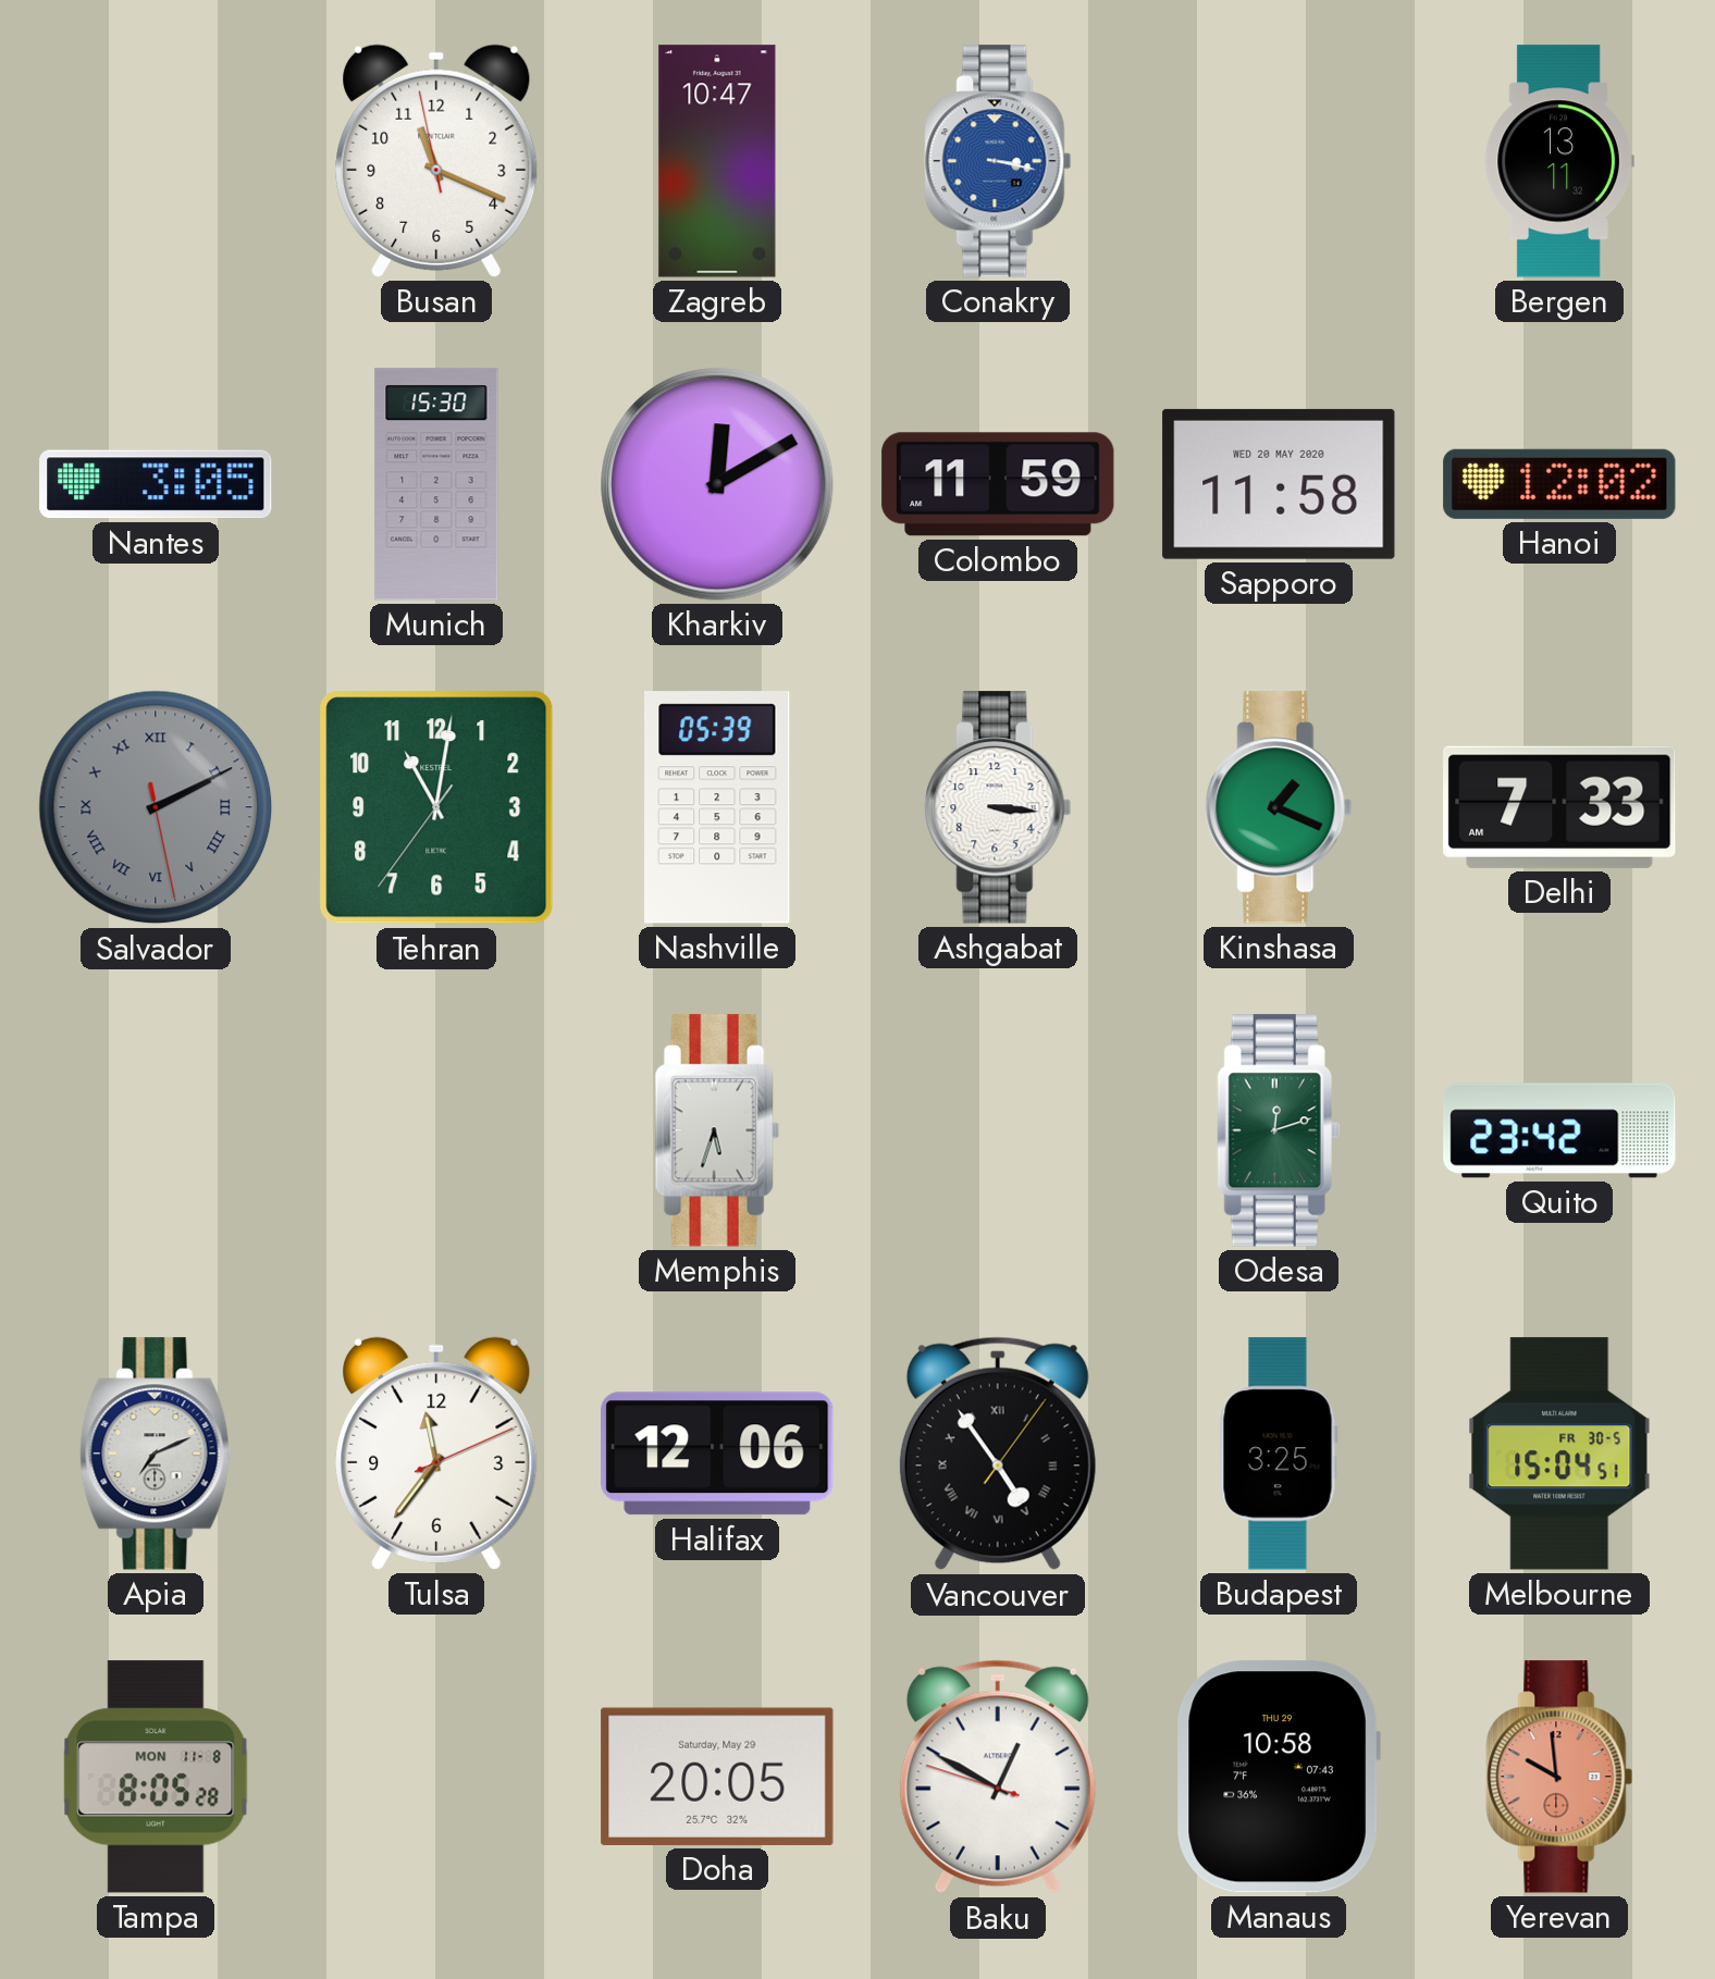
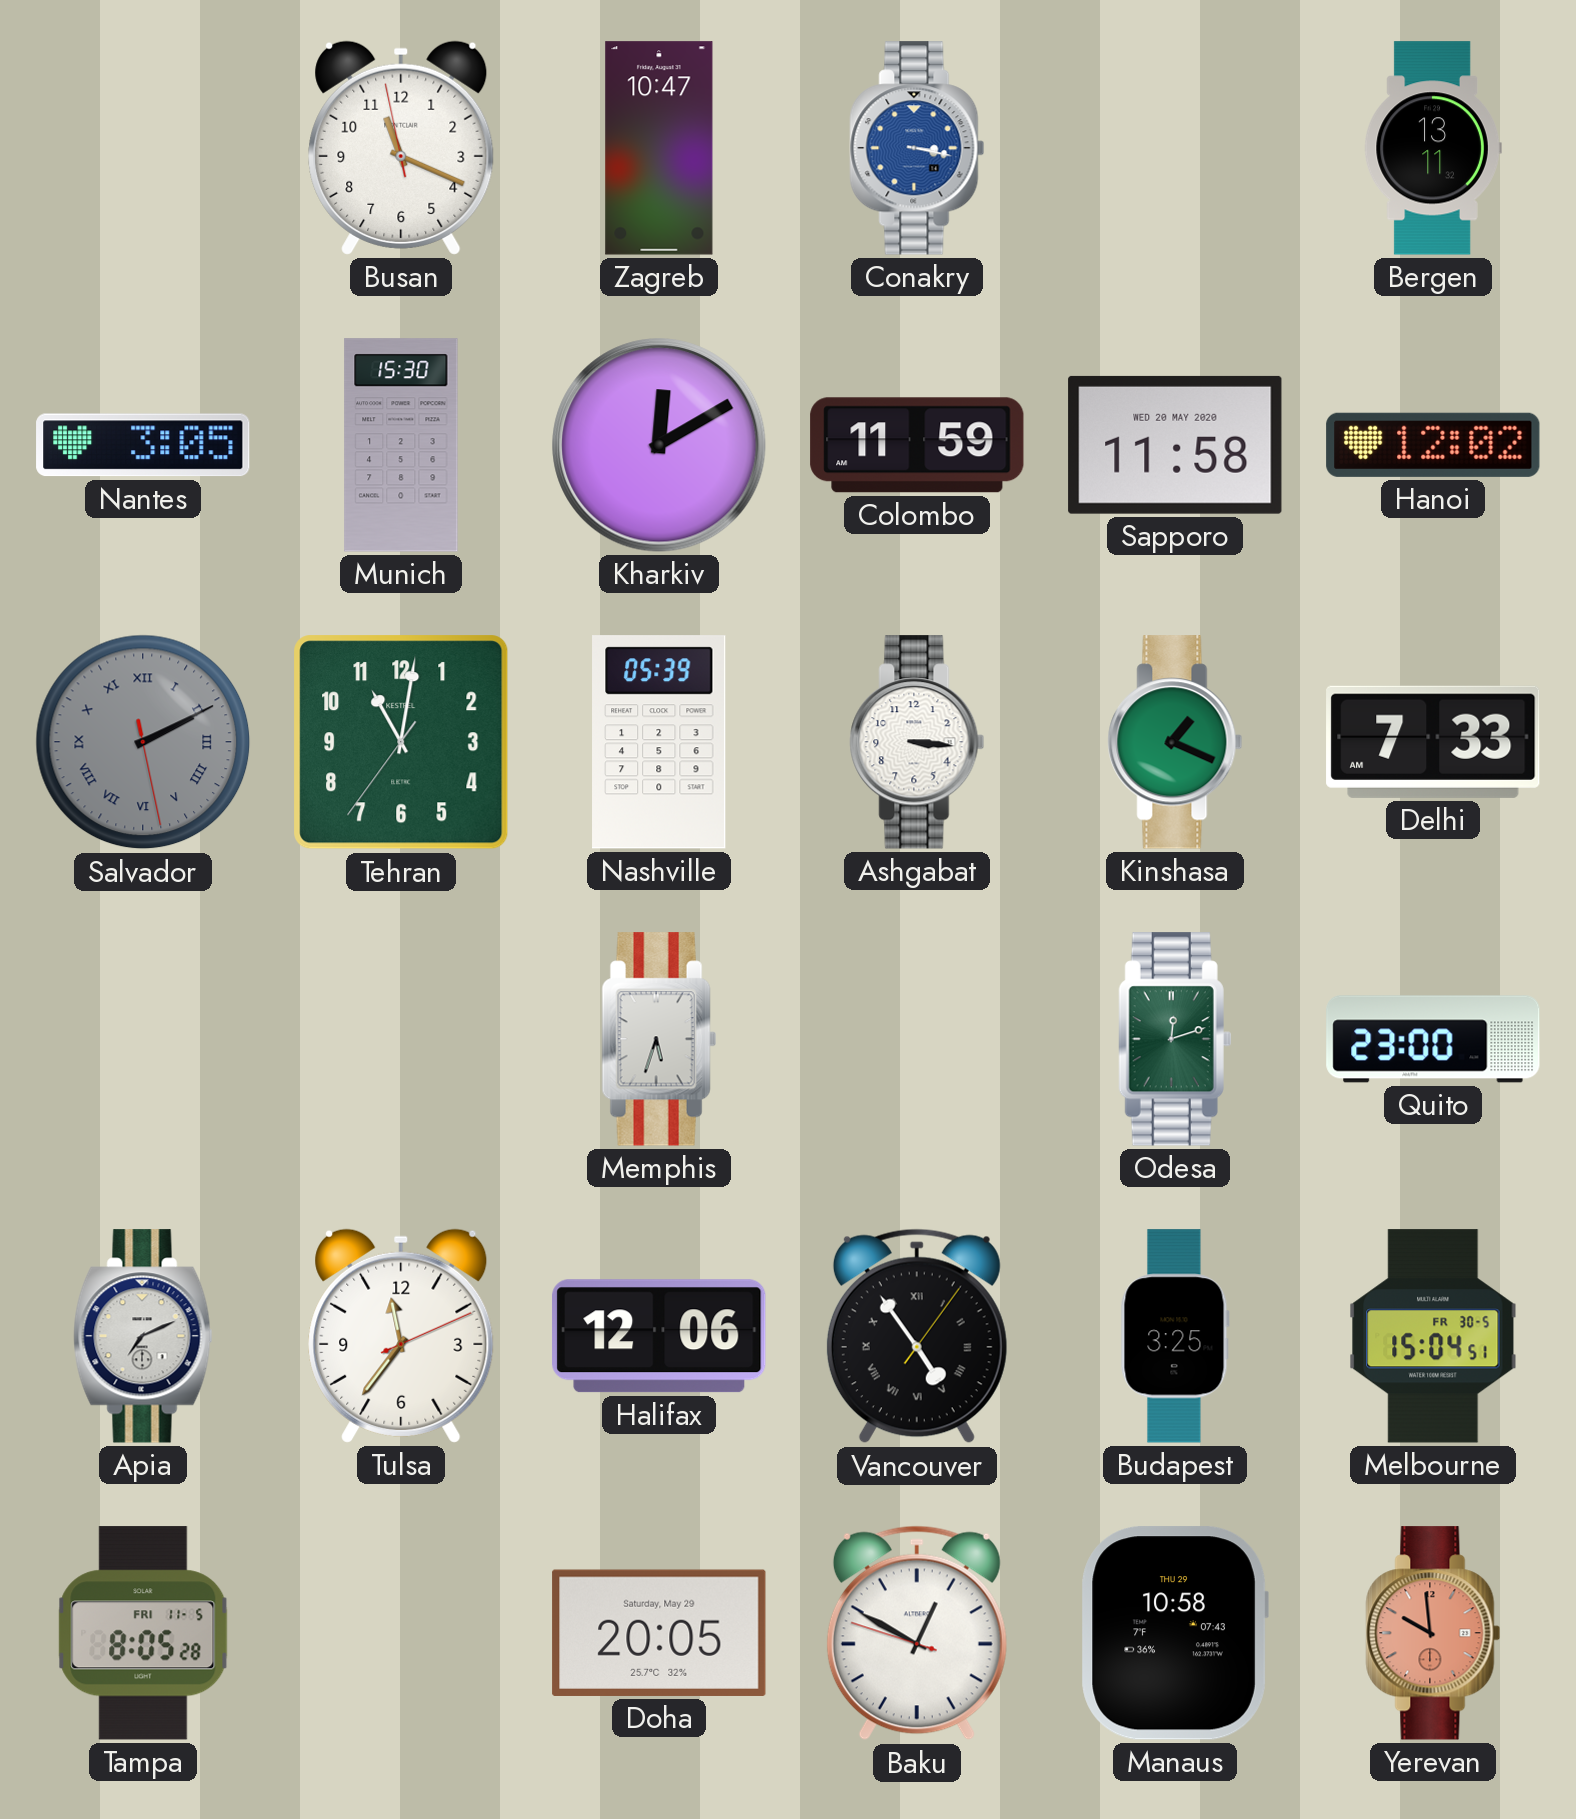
Quito: 23:42 -> 23:00
Tampa date: MON 11-8 -> FRI 11-5
